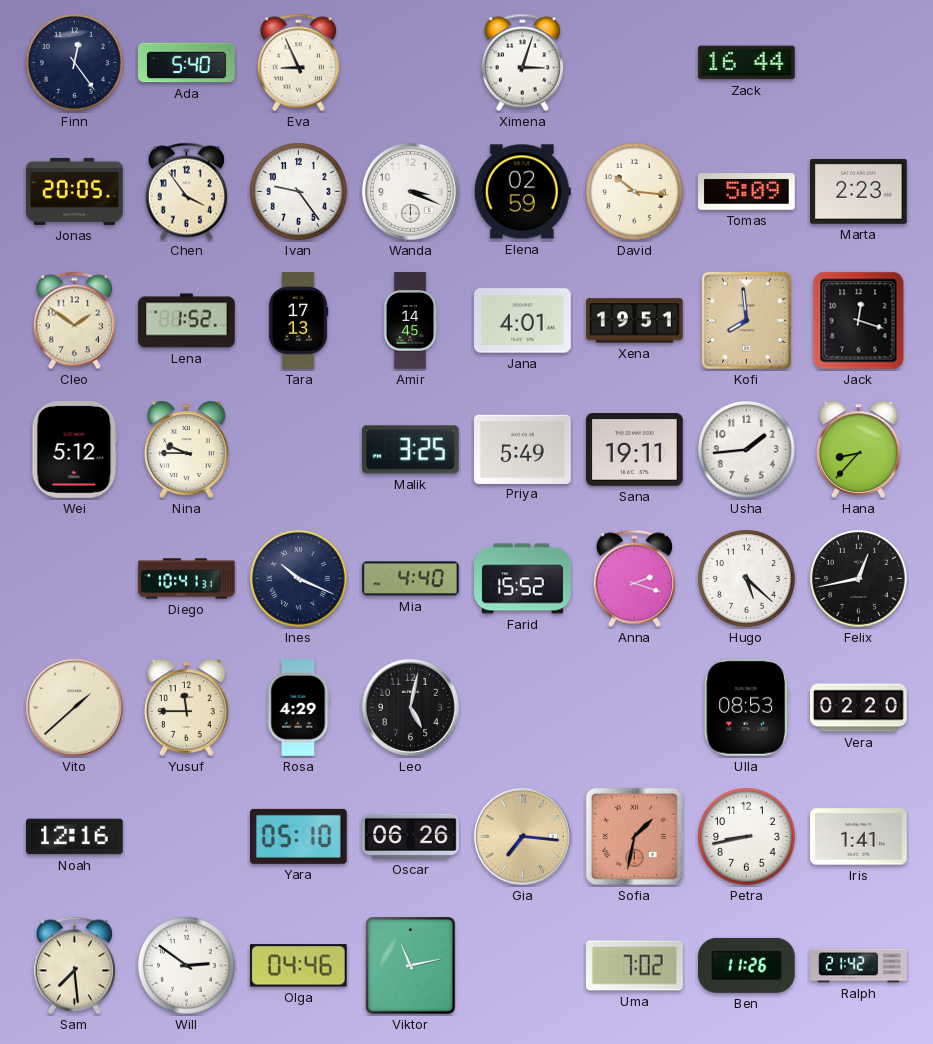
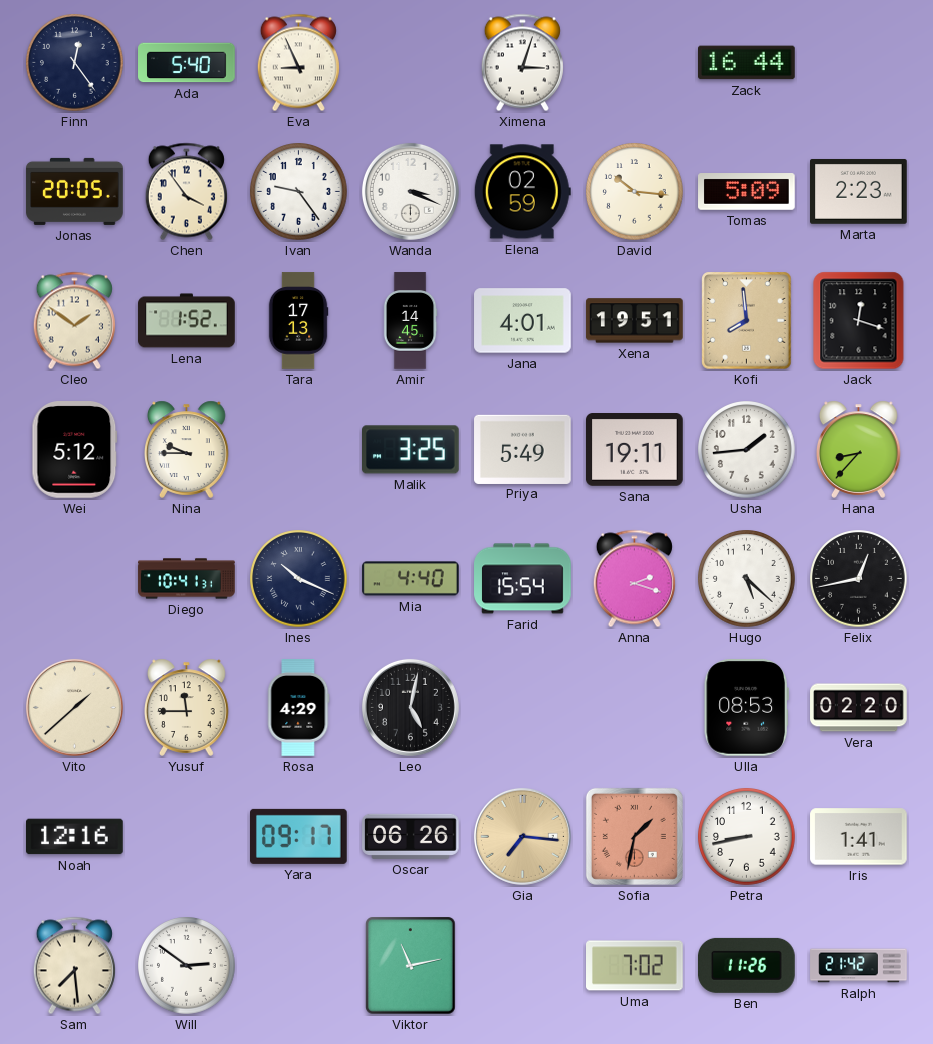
Farid: 15:52 -> 15:54
Yara: 05:10 -> 09:17
Olga: 04:46 -> none
